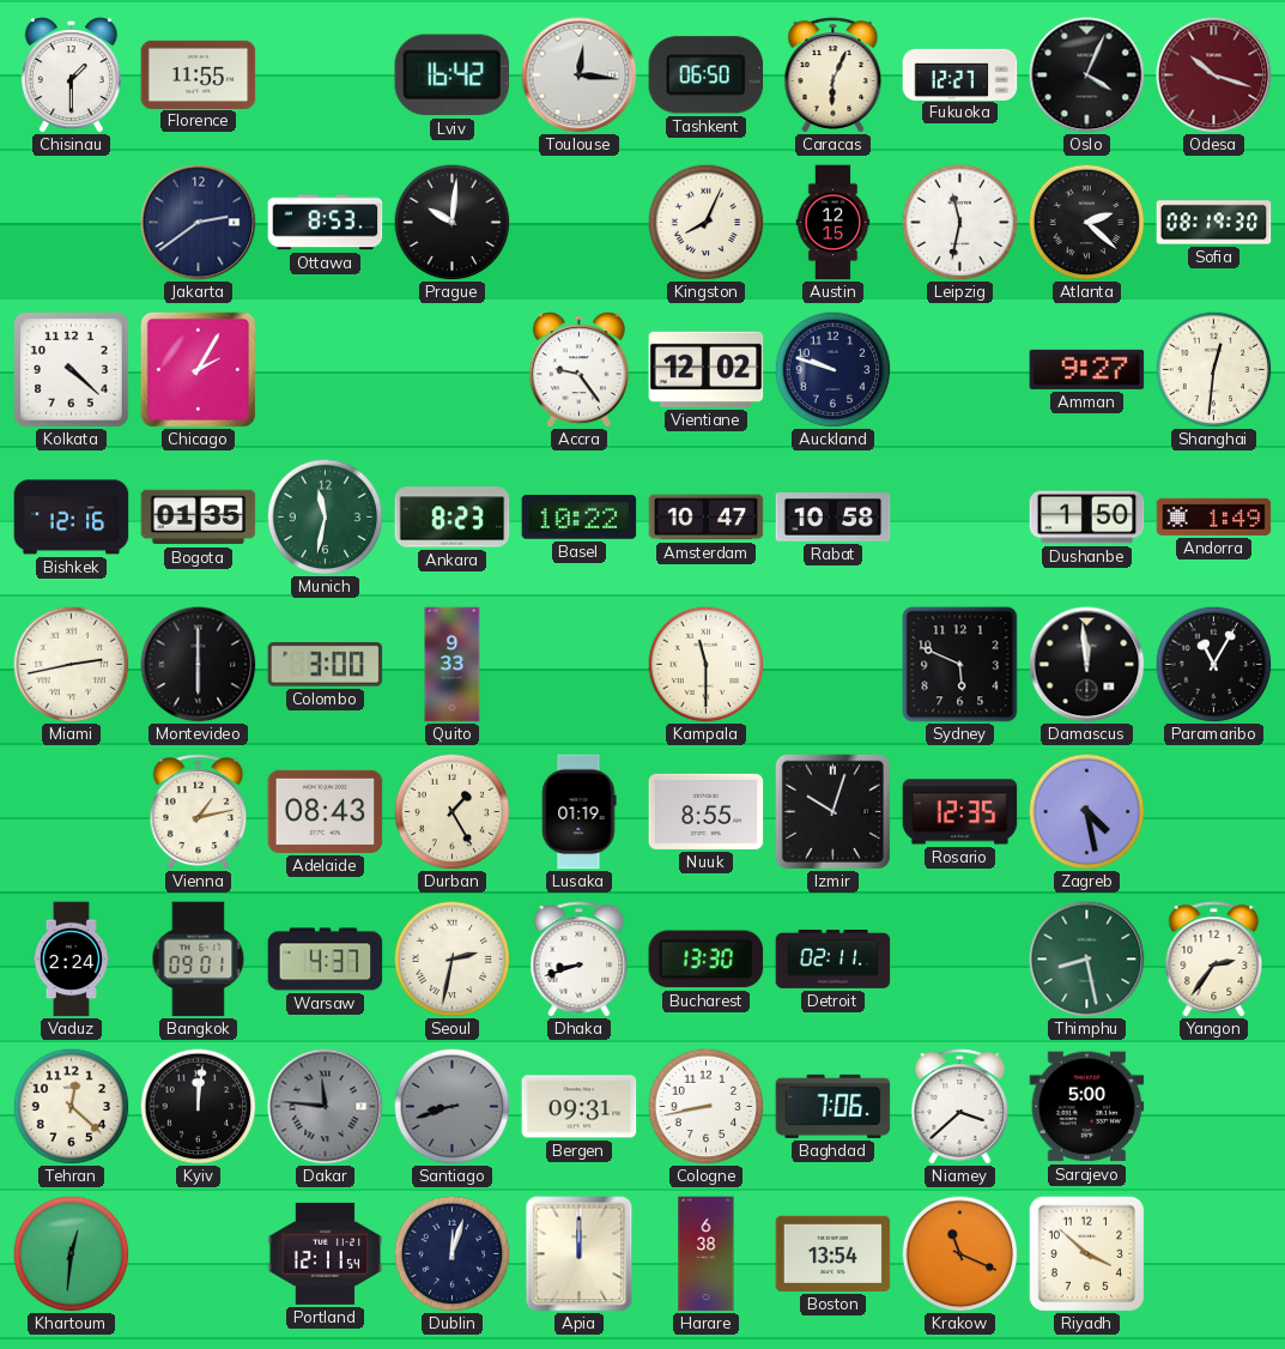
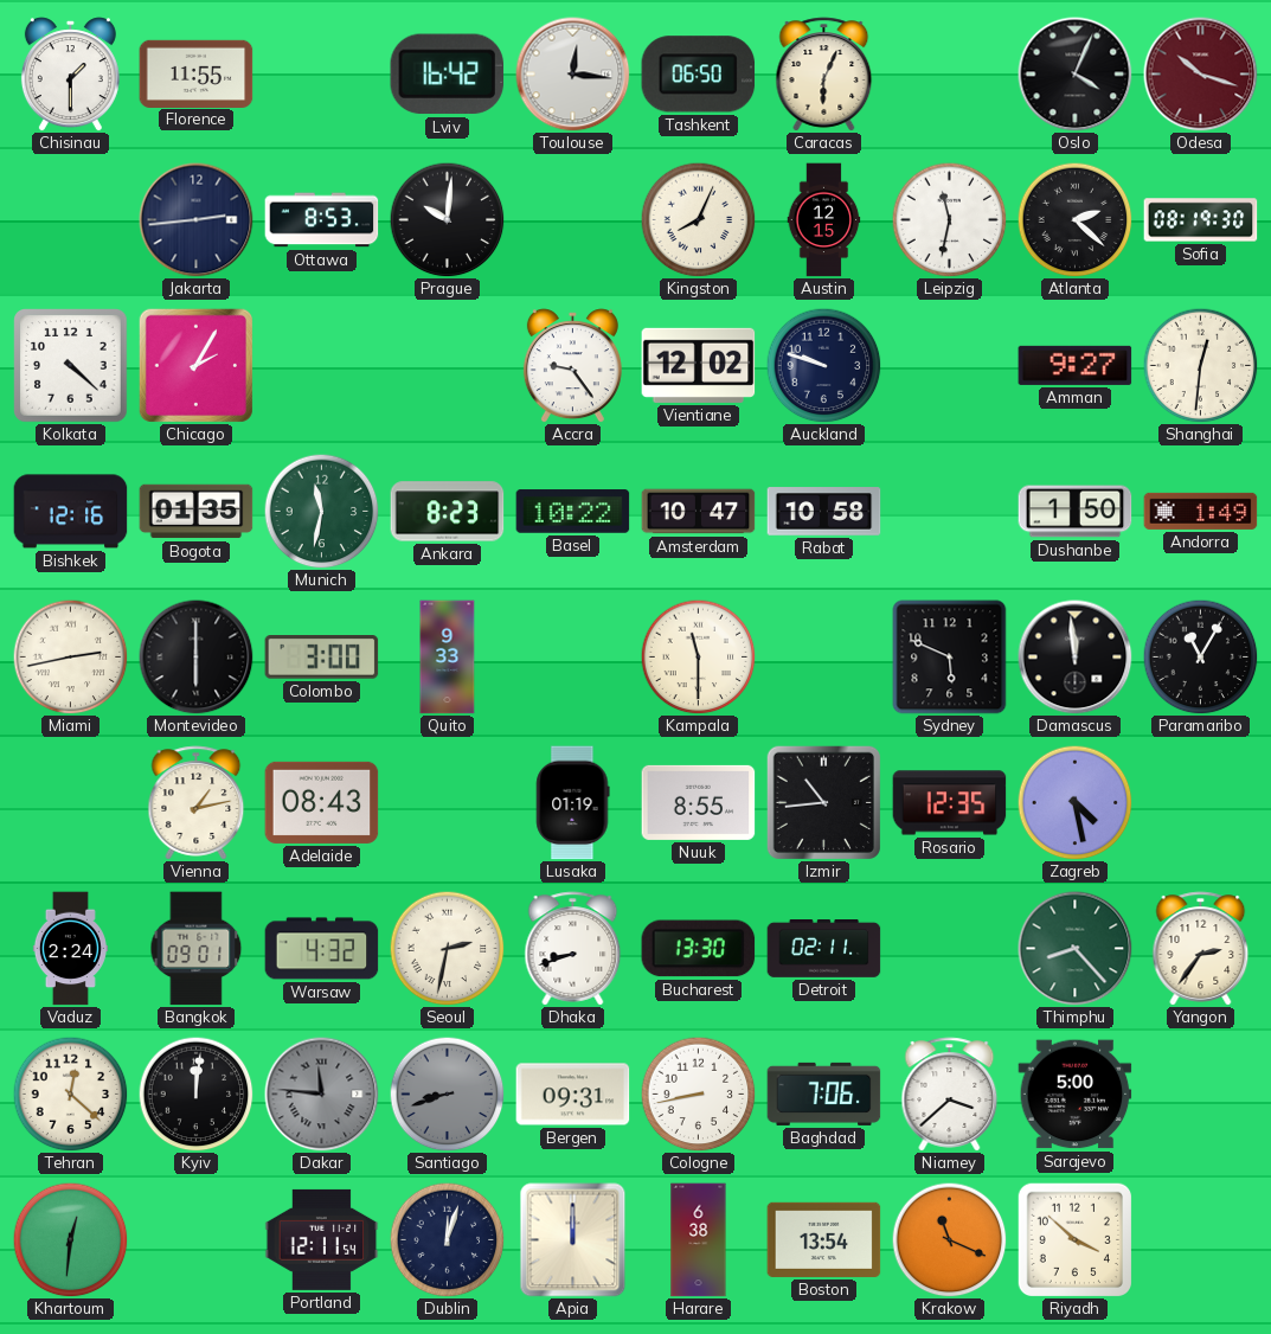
Fukuoka: 12:27 -> none
Jakarta: 2:39 -> 2:44
Durban: 1:25 -> none
Izmir: 10:03 -> 10:44
Warsaw: 4:37 -> 4:32
Thimphu: 8:28 -> 8:23
